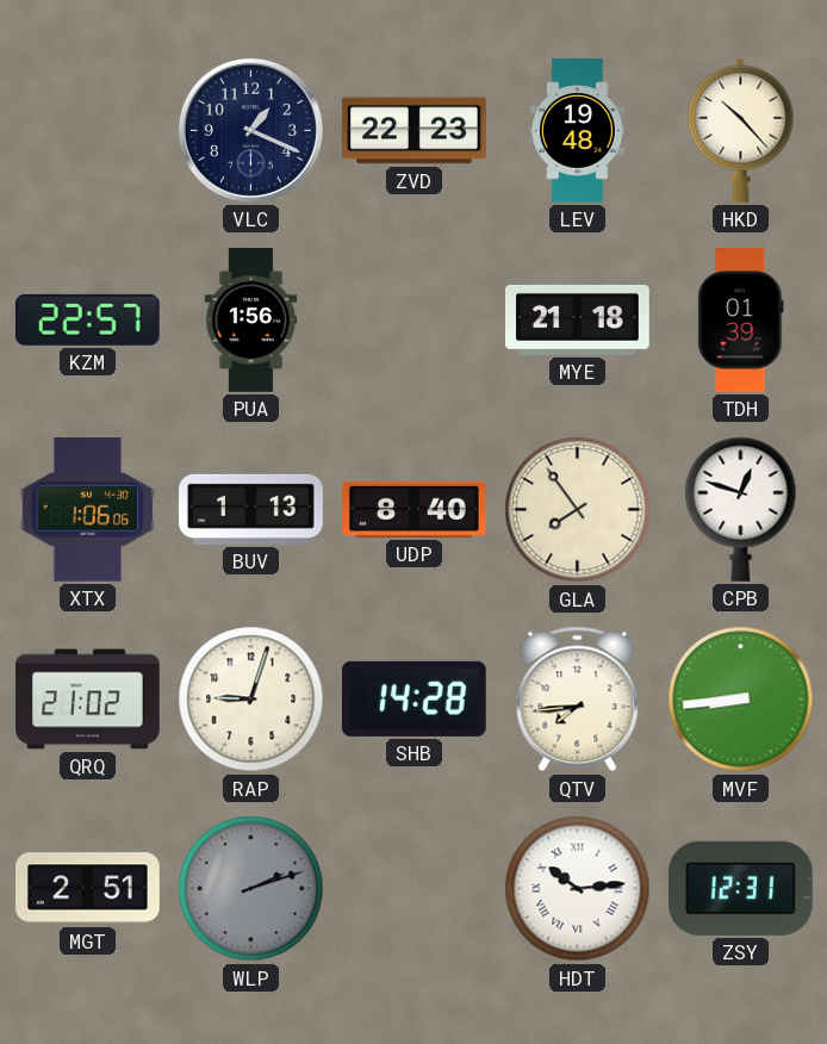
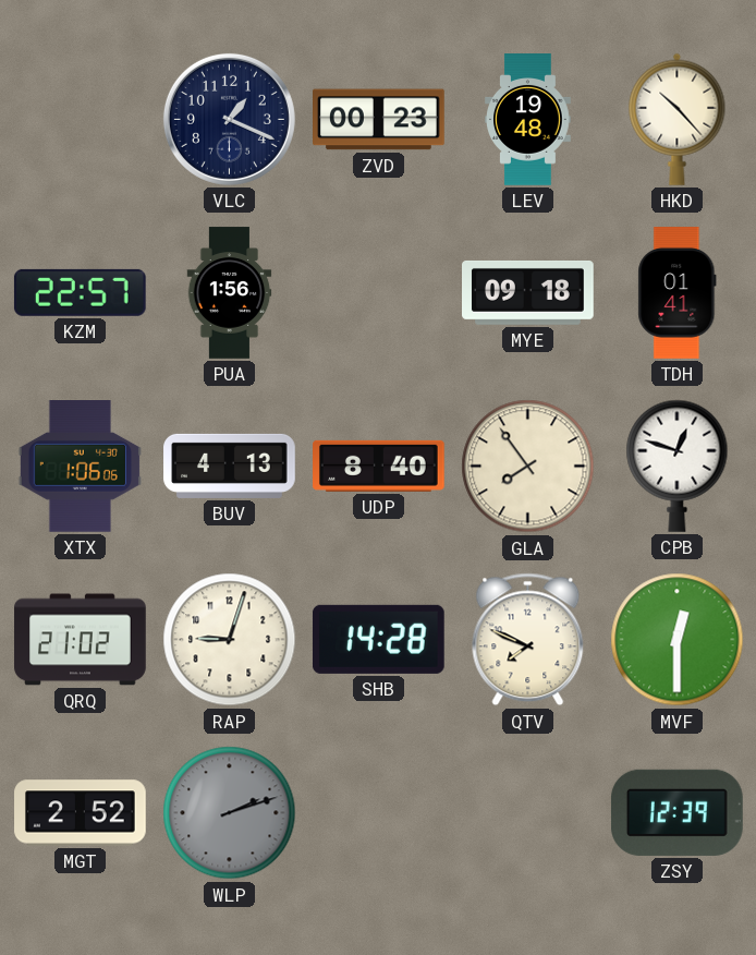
ZVD: 22:23 -> 00:23
MYE: 21:18 -> 09:18
TDH: 01:39 -> 01:41
BUV: 1:13 -> 4:13
QTV: 7:44 -> 7:49
MVF: 8:44 -> 12:30
MGT: 2:51 -> 2:52
HDT: 10:14 -> none
ZSY: 12:31 -> 12:39
